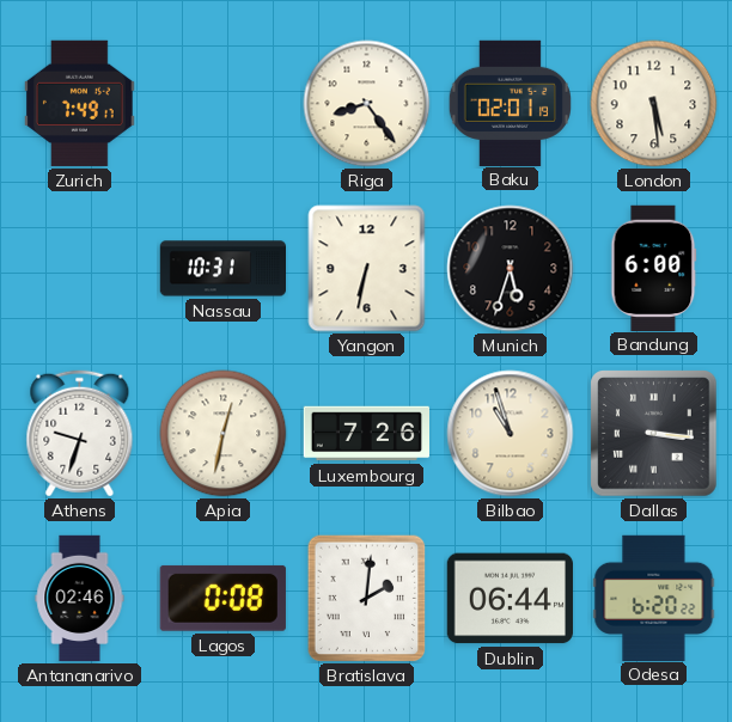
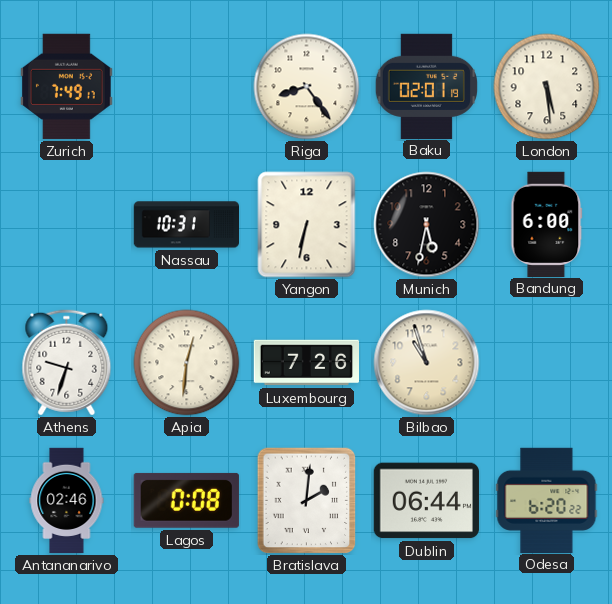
Munich: 5:33 -> 5:32
Apia: 12:32 -> 12:31
Dallas: 3:16 -> none
